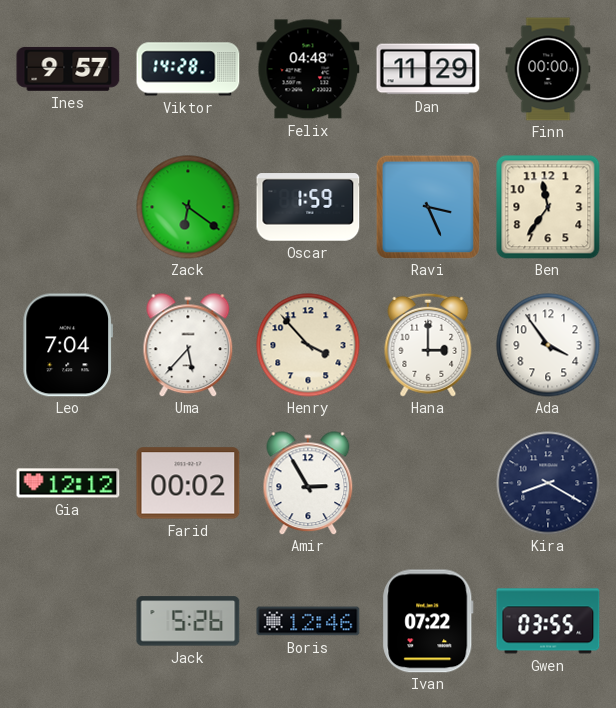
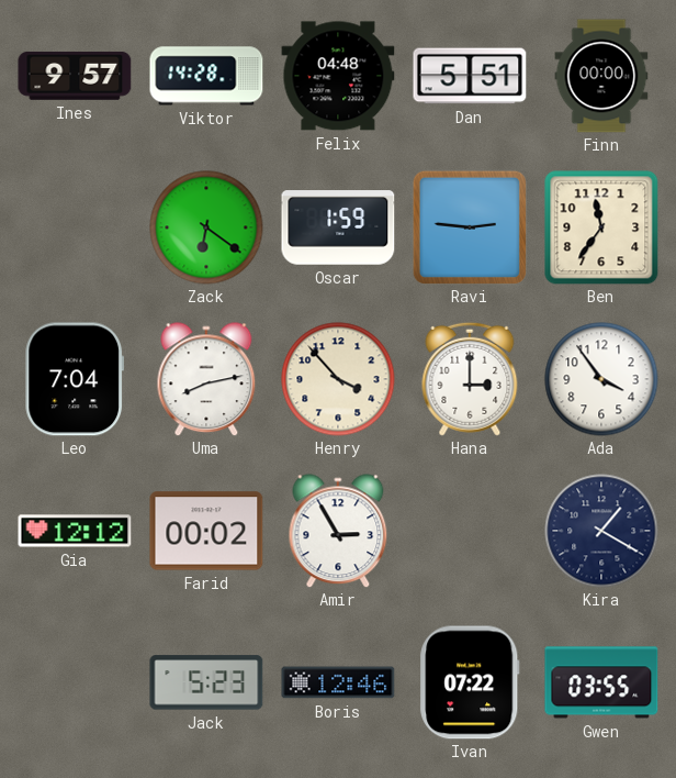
Dan: 11:29 -> 5:51
Ravi: 3:26 -> 2:46
Uma: 5:37 -> 8:13
Kira: 8:20 -> 1:20
Jack: 5:26 -> 5:23
